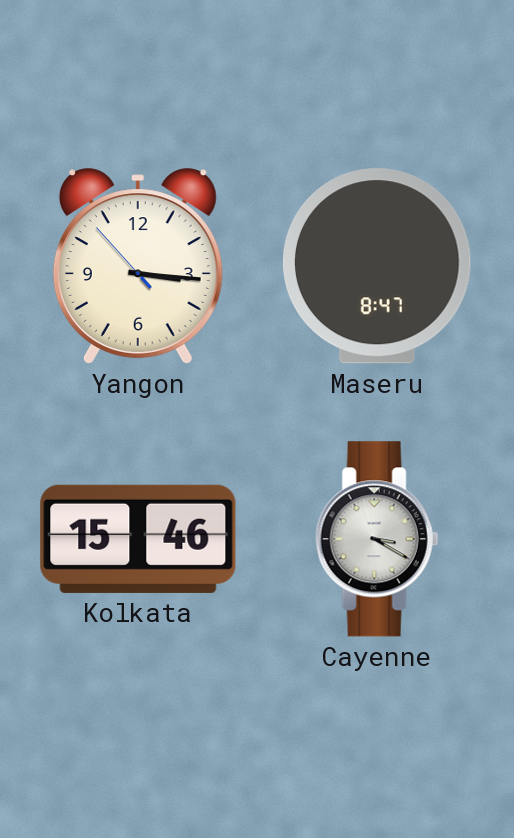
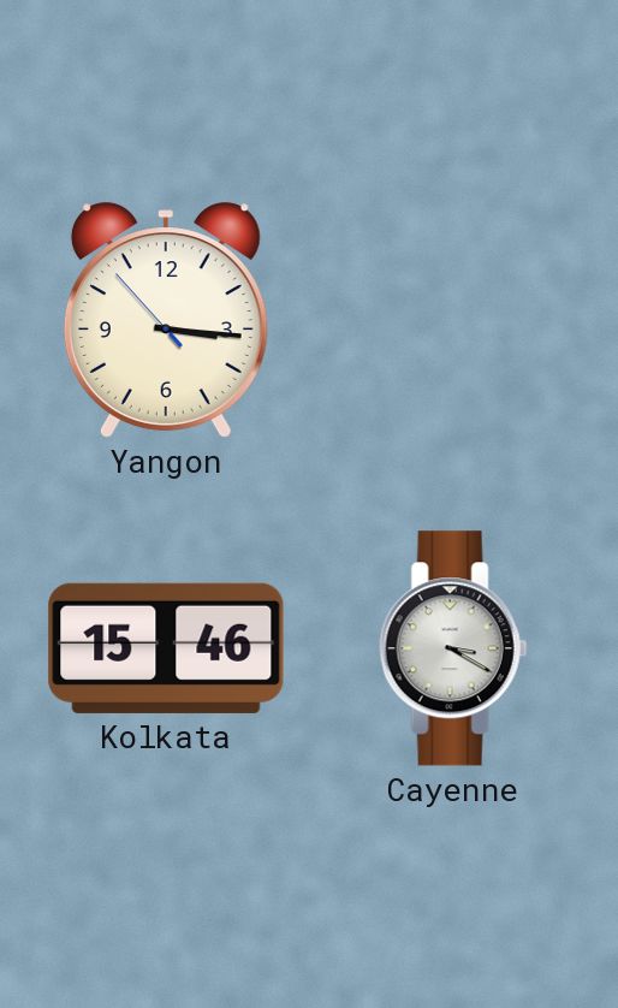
Maseru: 8:47 -> none
